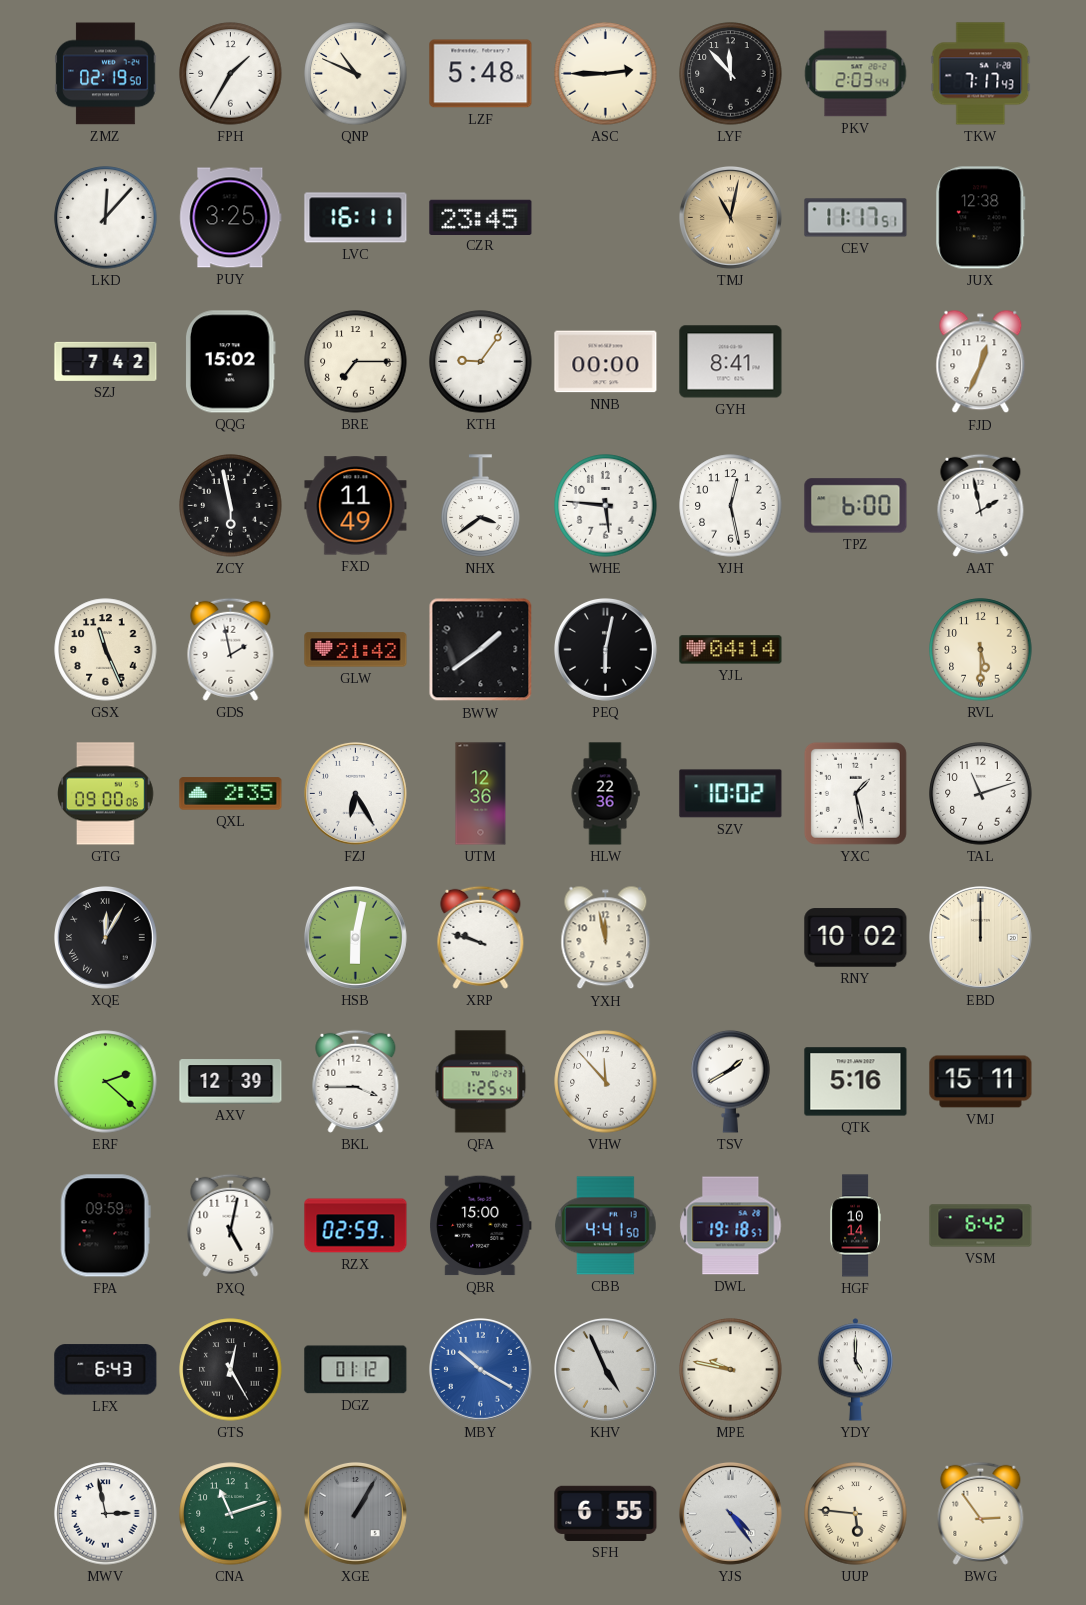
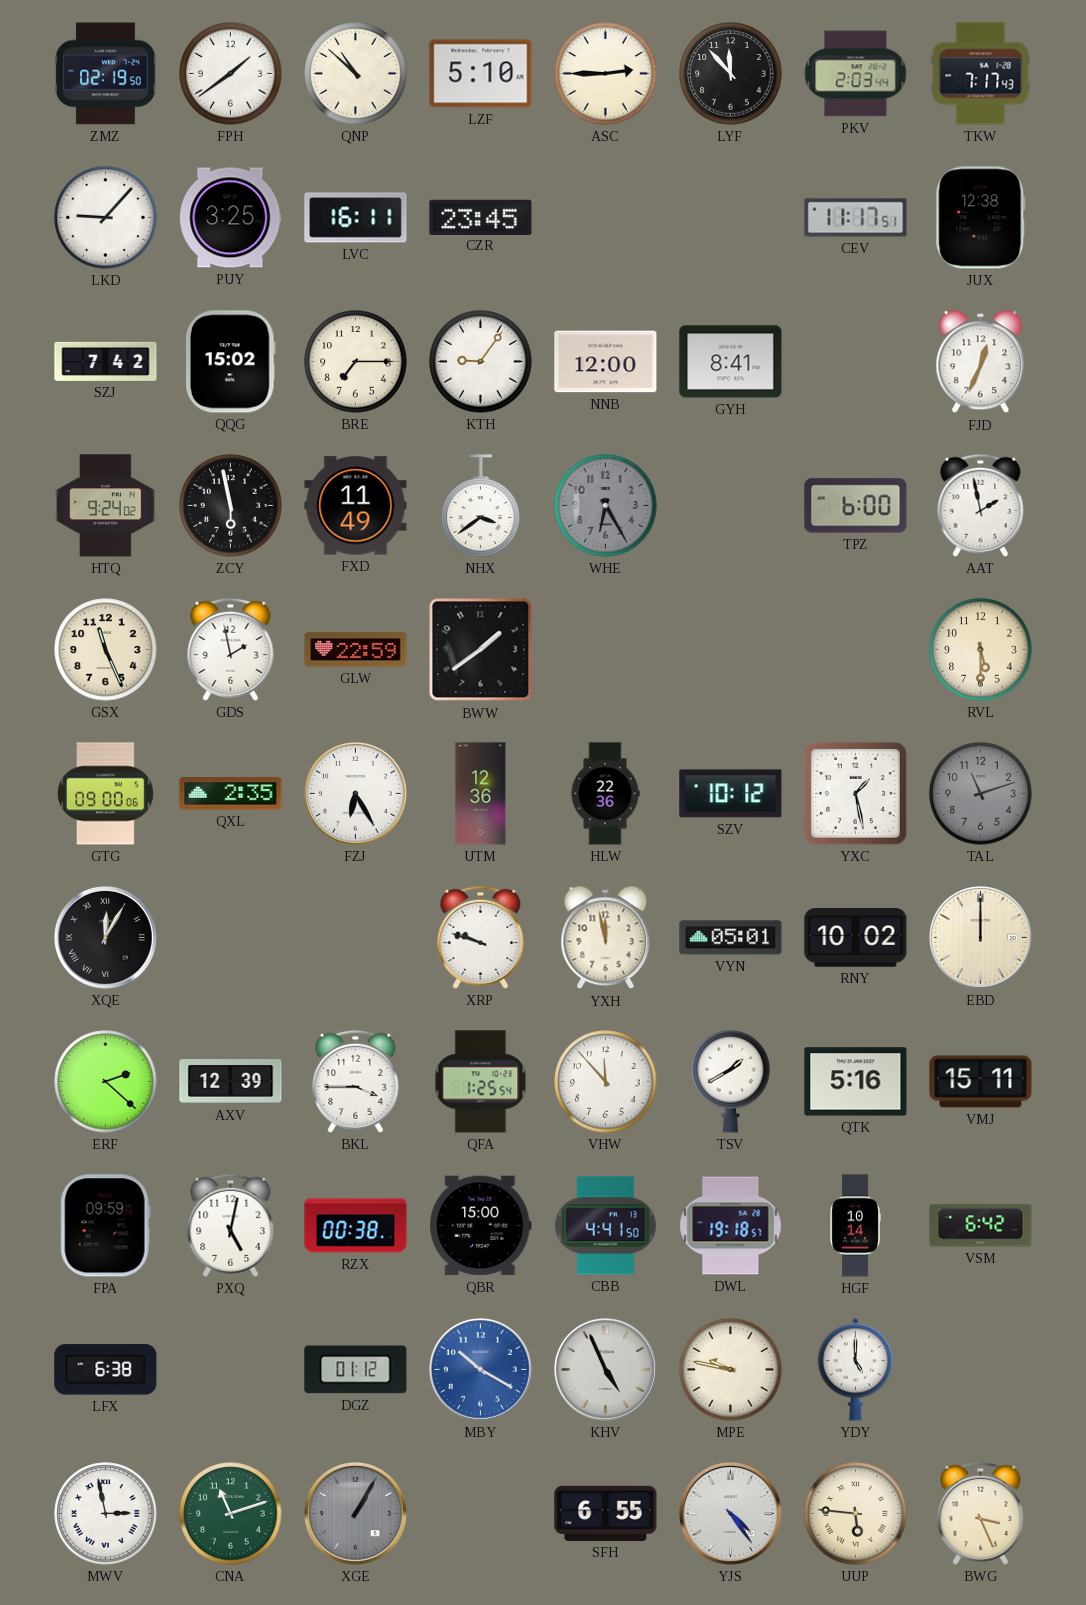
FPH: 1:35 -> 1:39
QNP: 10:49 -> 10:52
LZF: 5:48 -> 5:10
LKD: 12:07 -> 9:07
TMJ: 11:02 -> none
NNB: 00:00 -> 12:00
HTQ: none -> 9:24
WHE: 5:46 -> 6:25
WHE dial: white -> grey
YJH: 12:28 -> none
GLW: 21:42 -> 22:59
PEQ: 6:02 -> none
YJL: 04:14 -> none
SZV: 10:02 -> 10:12
TAL dial: white -> grey
HSB: 6:02 -> none
VYN: none -> 05:01
RZX: 02:59 -> 00:38
LFX: 6:43 -> 6:38
GTS: 12:25 -> none
BWG: 2:54 -> 3:26
